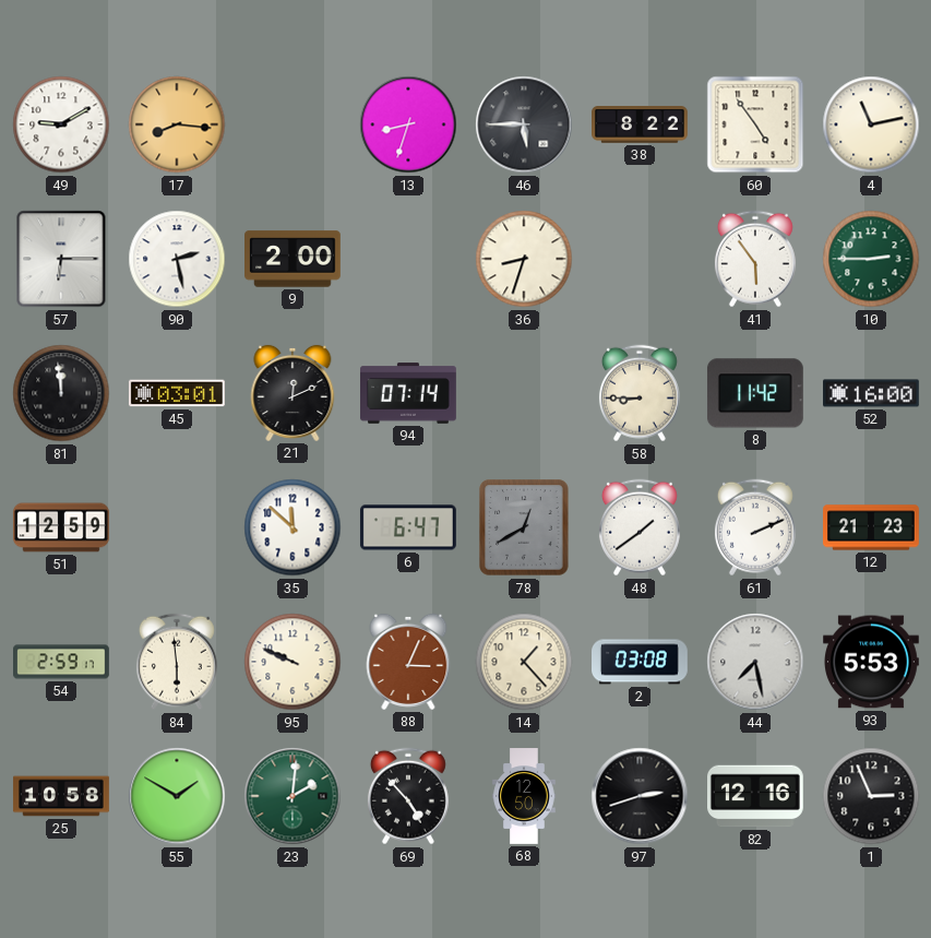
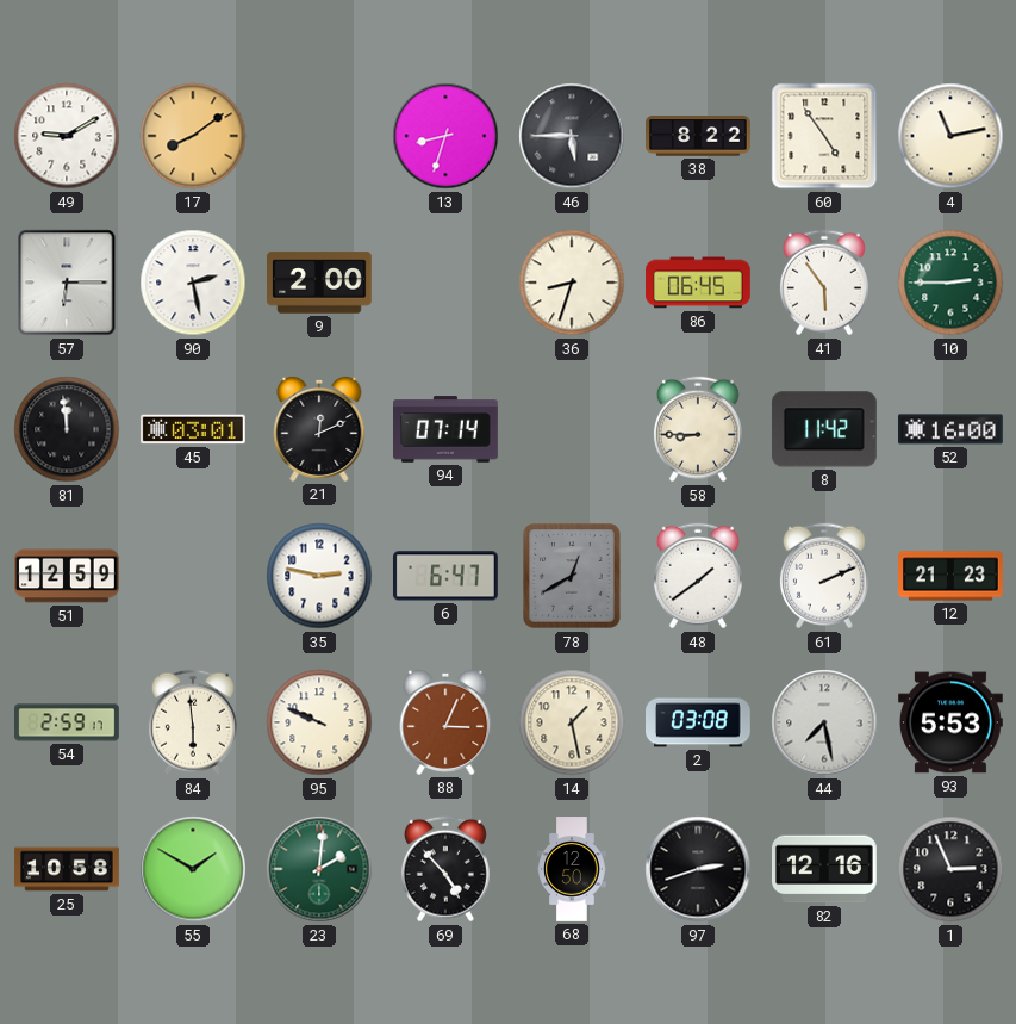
17: 8:16 -> 8:09
86: none -> 06:45
35: 11:52 -> 2:47
14: 1:23 -> 1:28
